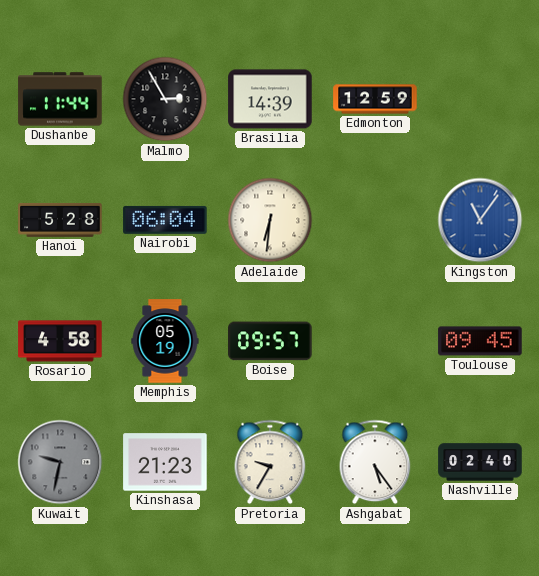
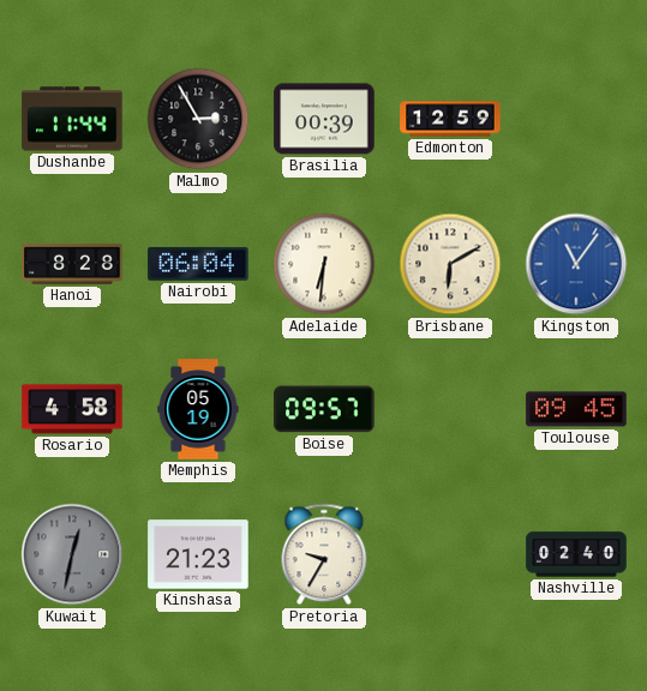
Brasilia: 14:39 -> 00:39
Hanoi: 5:28 -> 8:28
Brisbane: none -> 6:10
Kuwait: 9:32 -> 12:32
Ashgabat: 5:24 -> none
